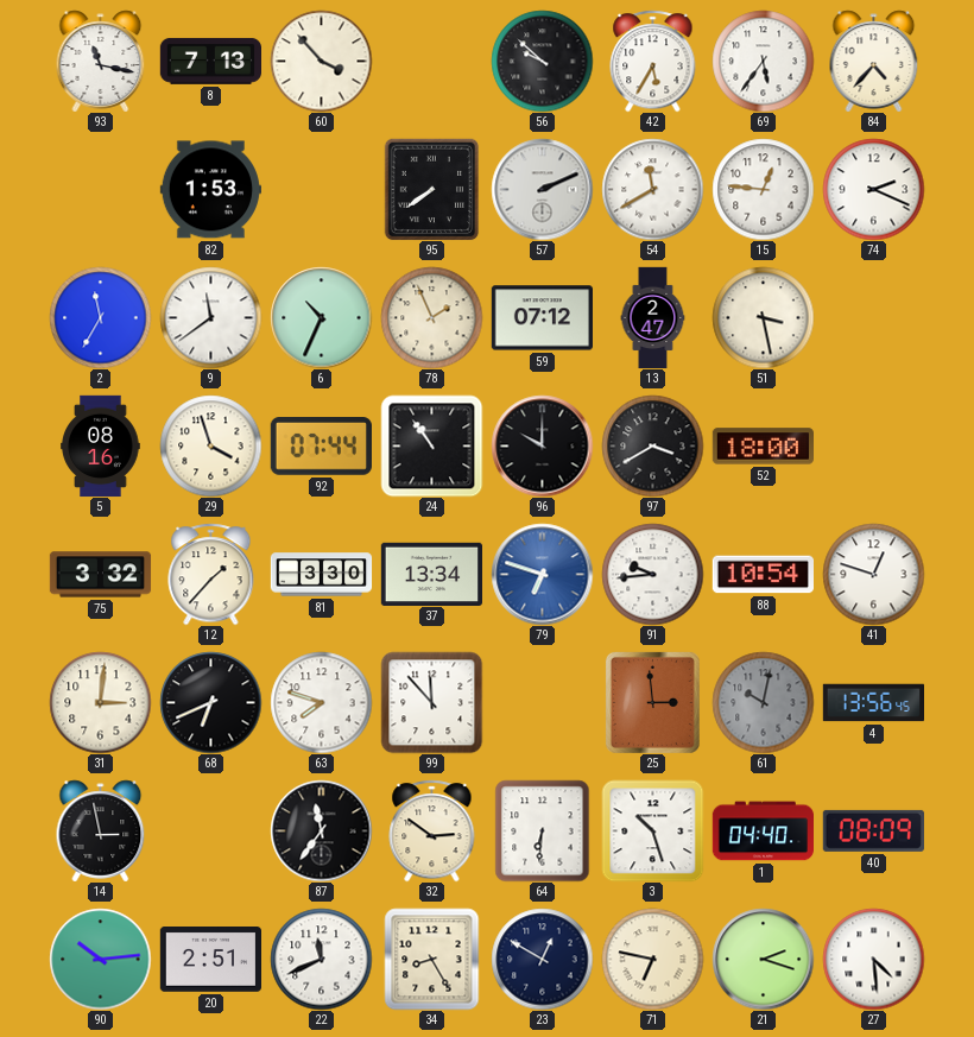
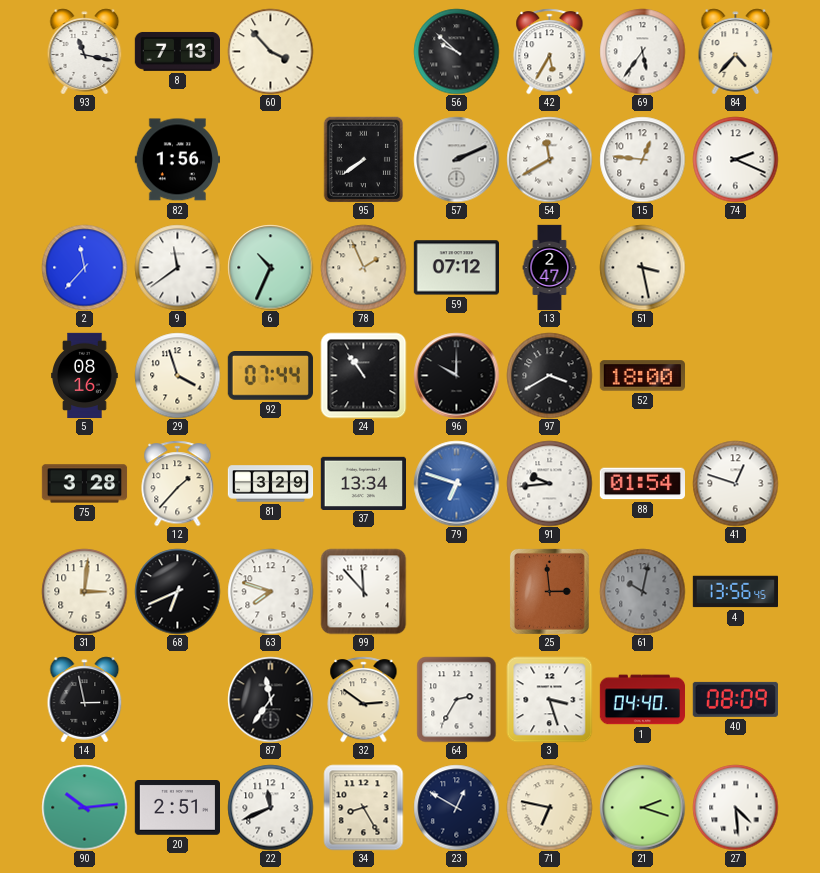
82: 1:53 -> 1:56
2: 11:35 -> 11:37
75: 3:32 -> 3:28
81: 3:30 -> 3:29
88: 10:54 -> 01:54
64: 6:31 -> 2:35
3: 10:27 -> 3:27
